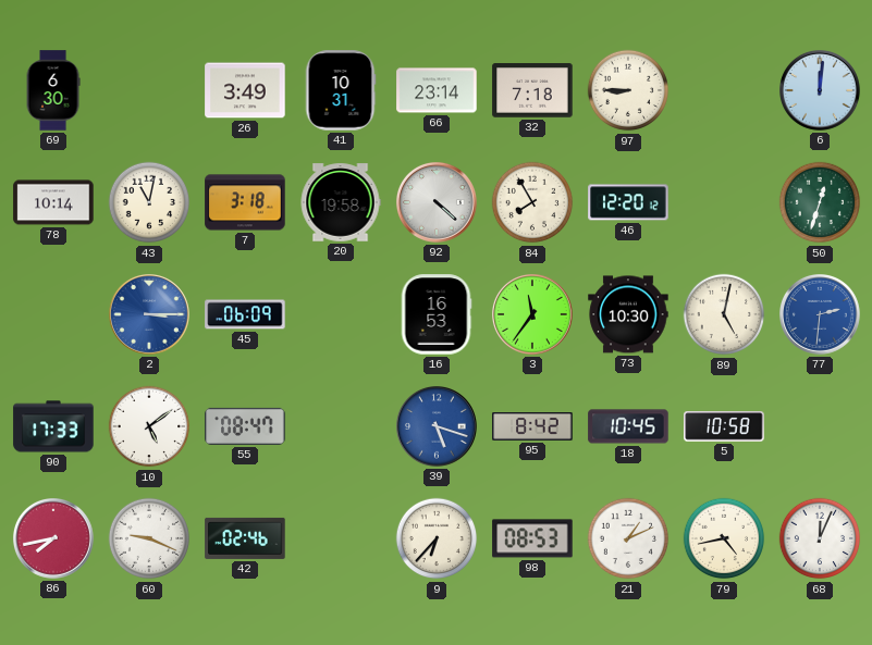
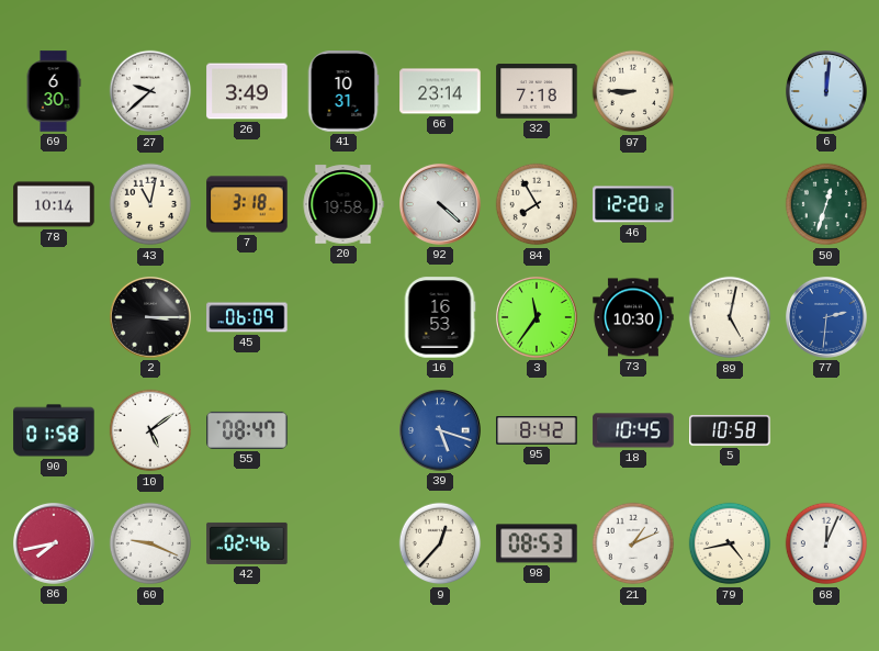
27: none -> 9:38
2 dial: blue -> black
90: 17:33 -> 01:58
9: 6:37 -> 12:37
